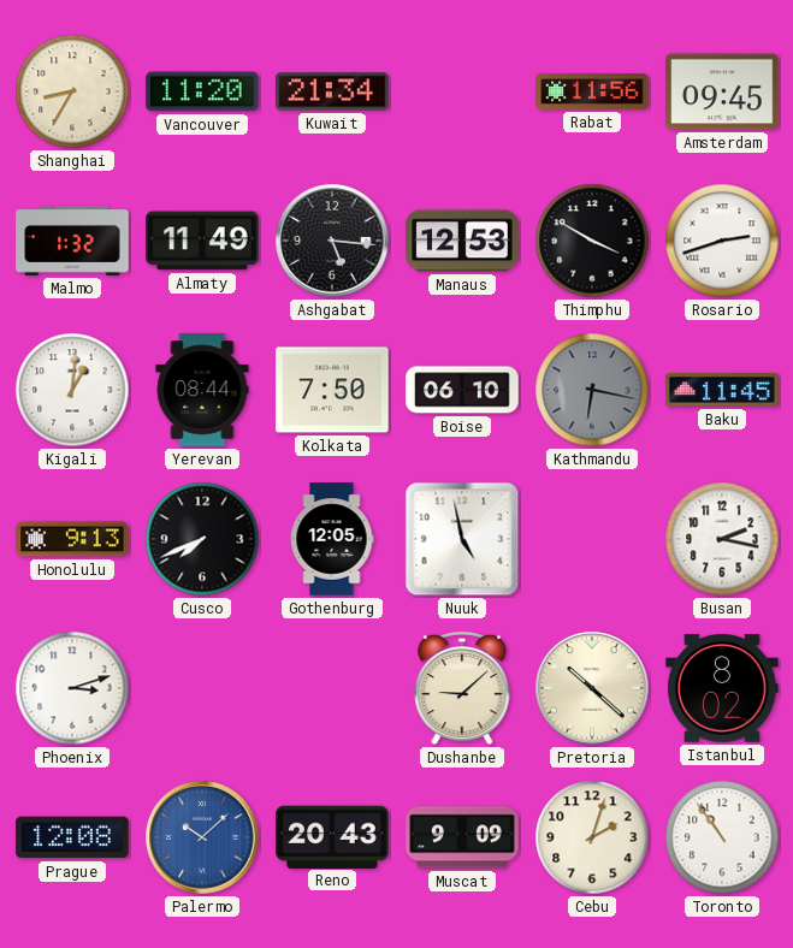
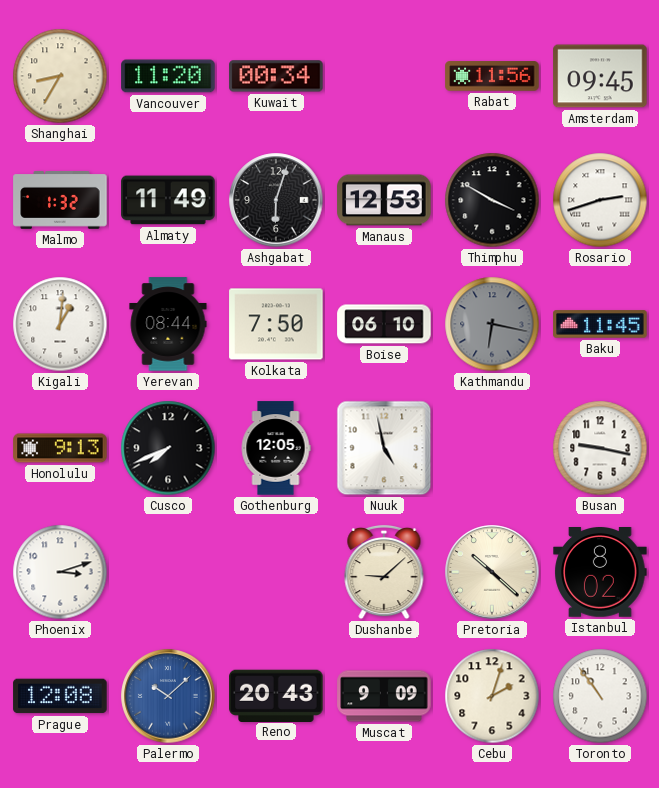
Kuwait: 21:34 -> 00:34
Ashgabat: 5:16 -> 6:03
Busan: 2:17 -> 9:17
